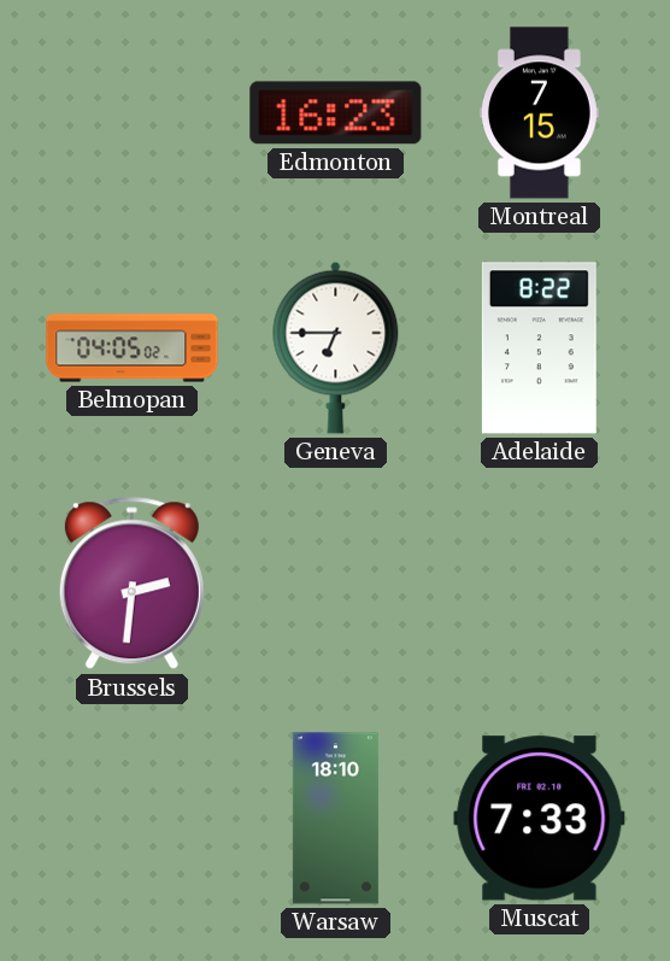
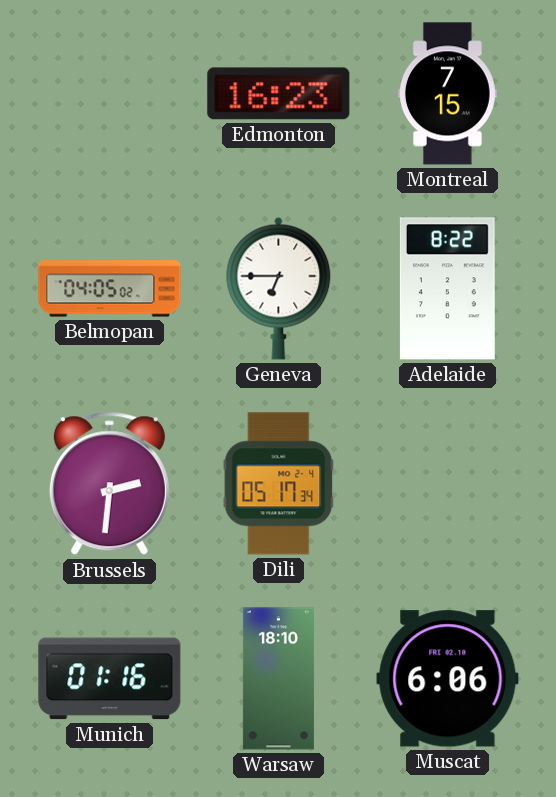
Dili: none -> 05:17
Munich: none -> 01:16
Muscat: 7:33 -> 6:06
